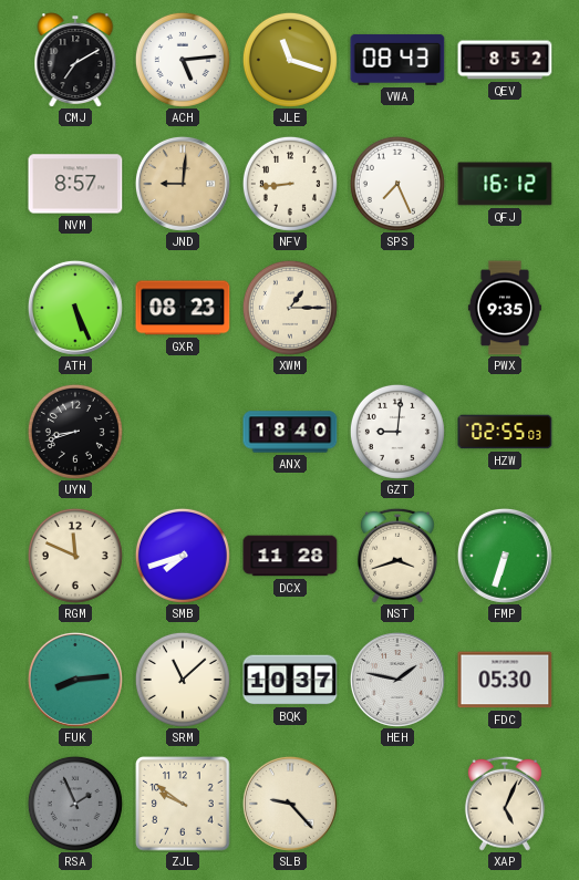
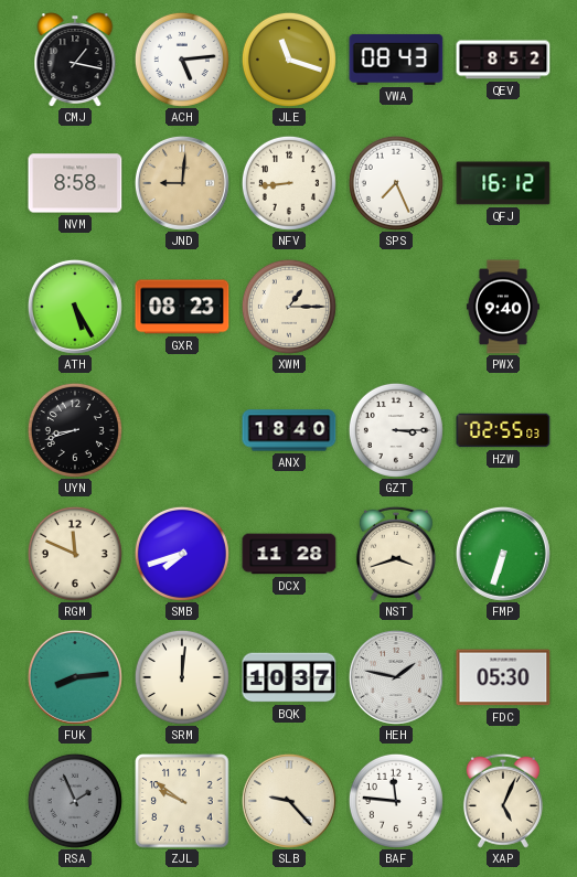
CMJ: 7:10 -> 1:17
NVM: 8:57 -> 8:58
ATH: 5:26 -> 5:25
PWX: 9:35 -> 9:40
GZT: 9:01 -> 3:15
SRM: 11:08 -> 12:01
BAF: none -> 11:46
